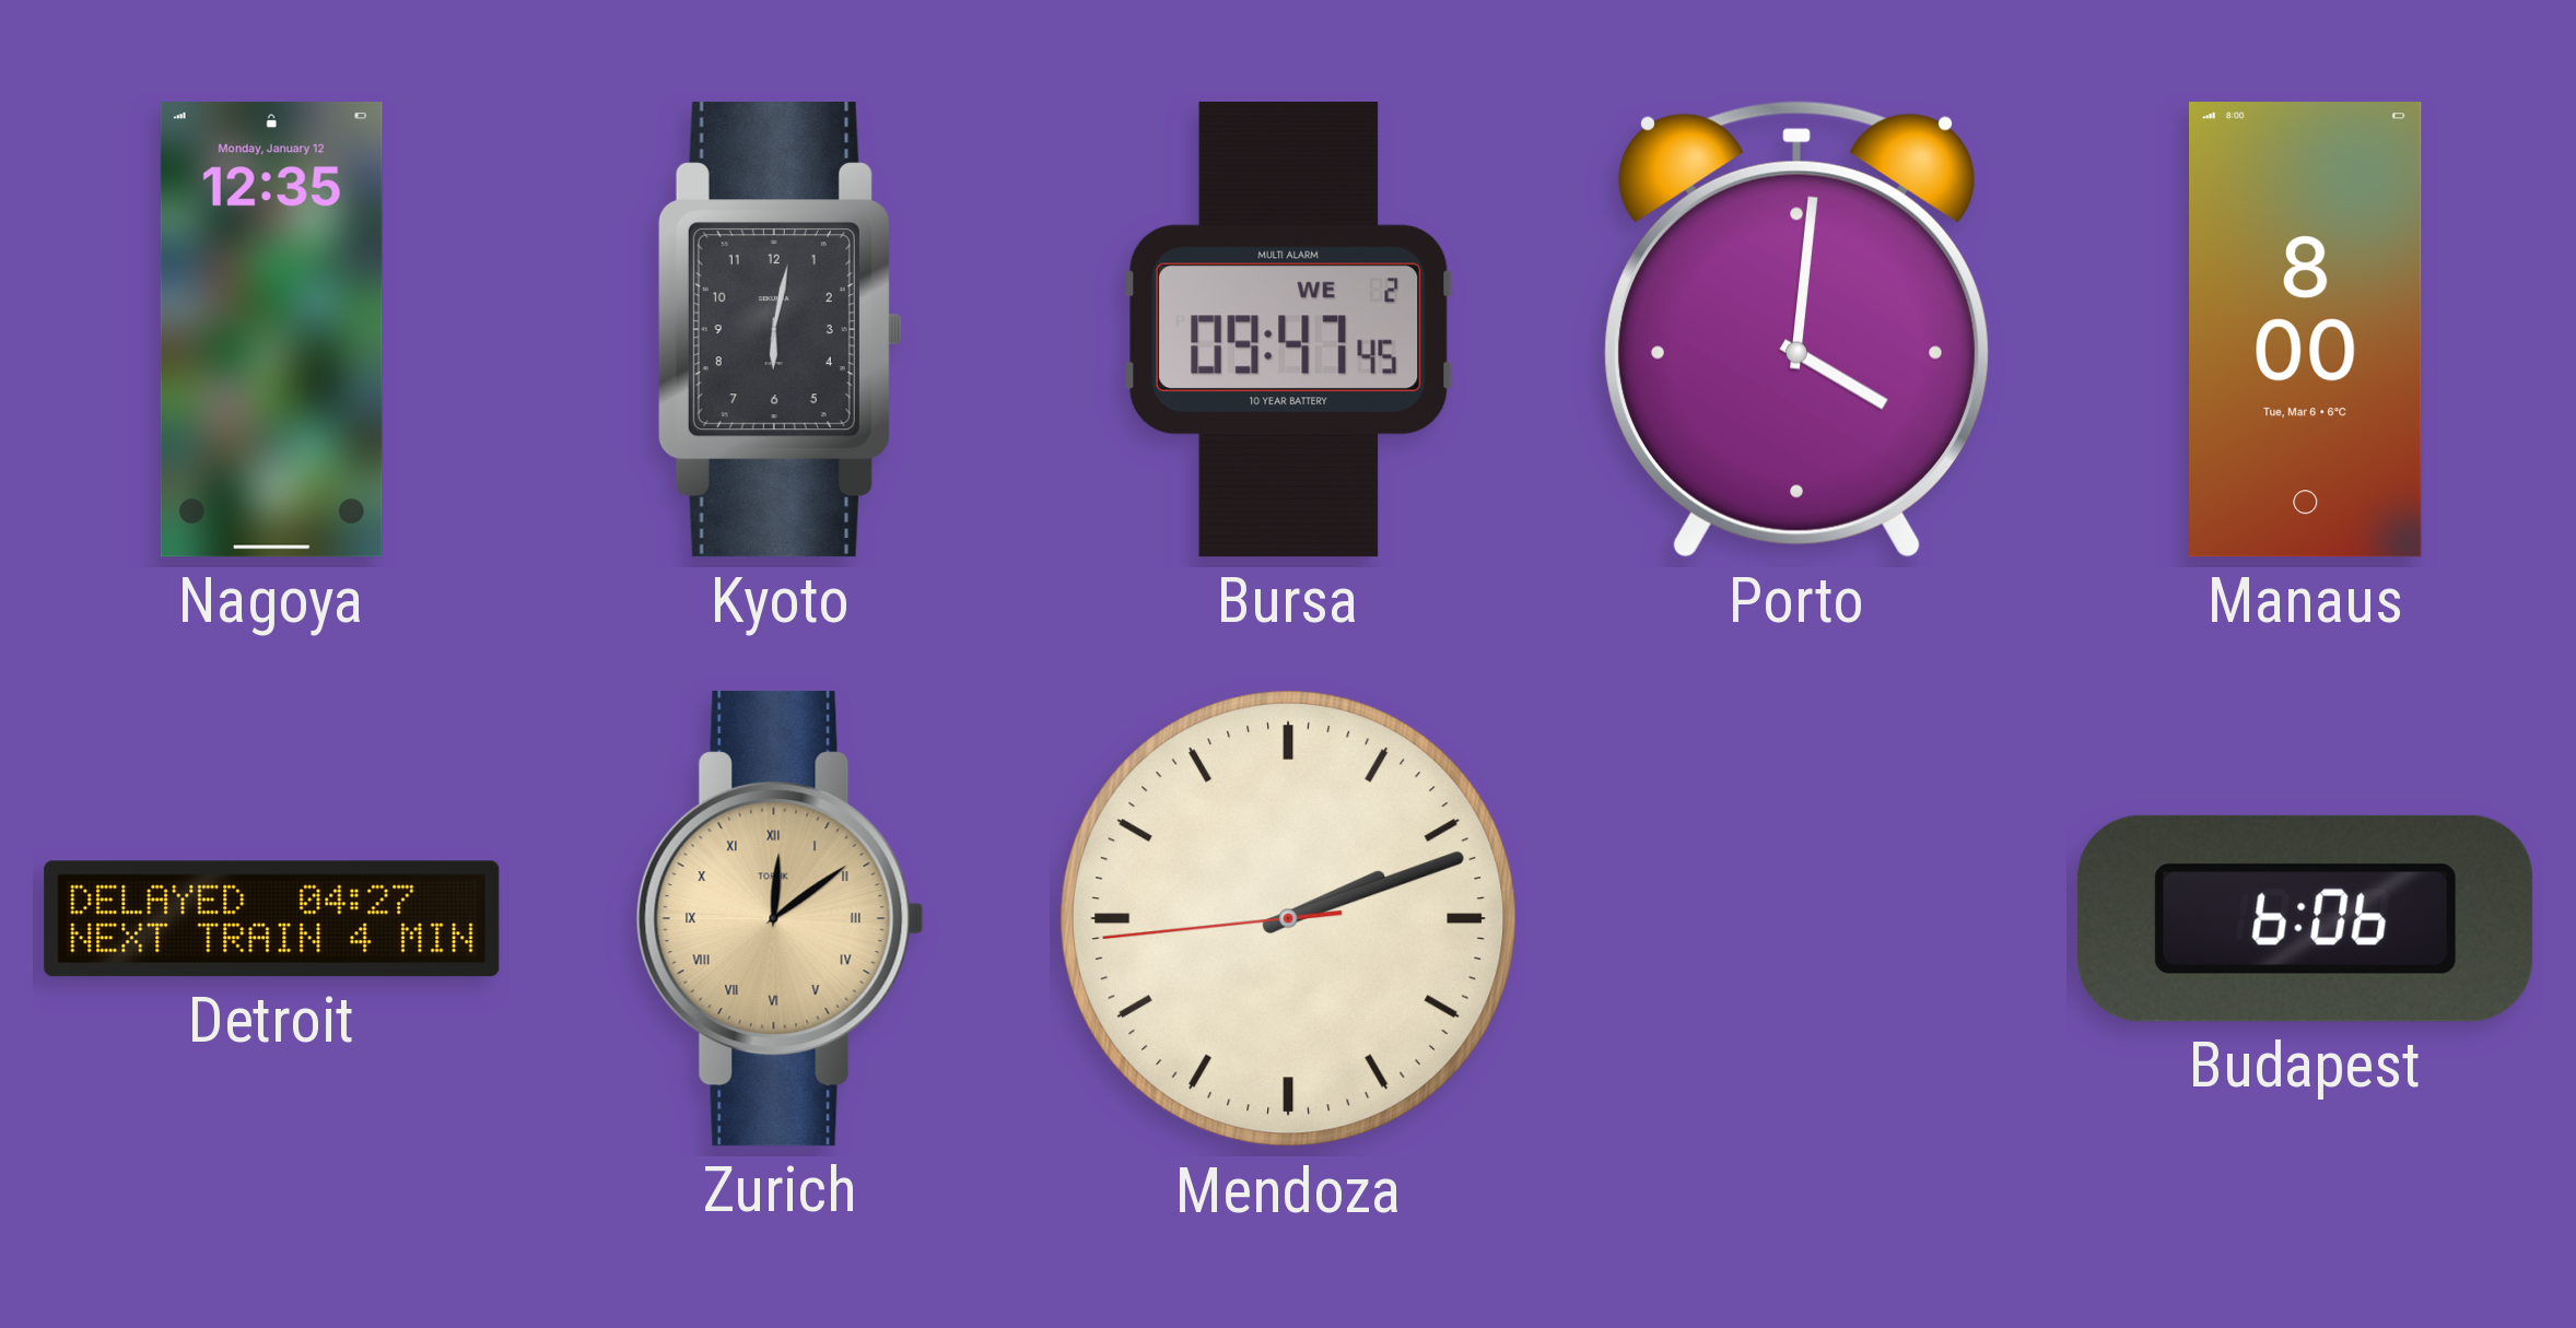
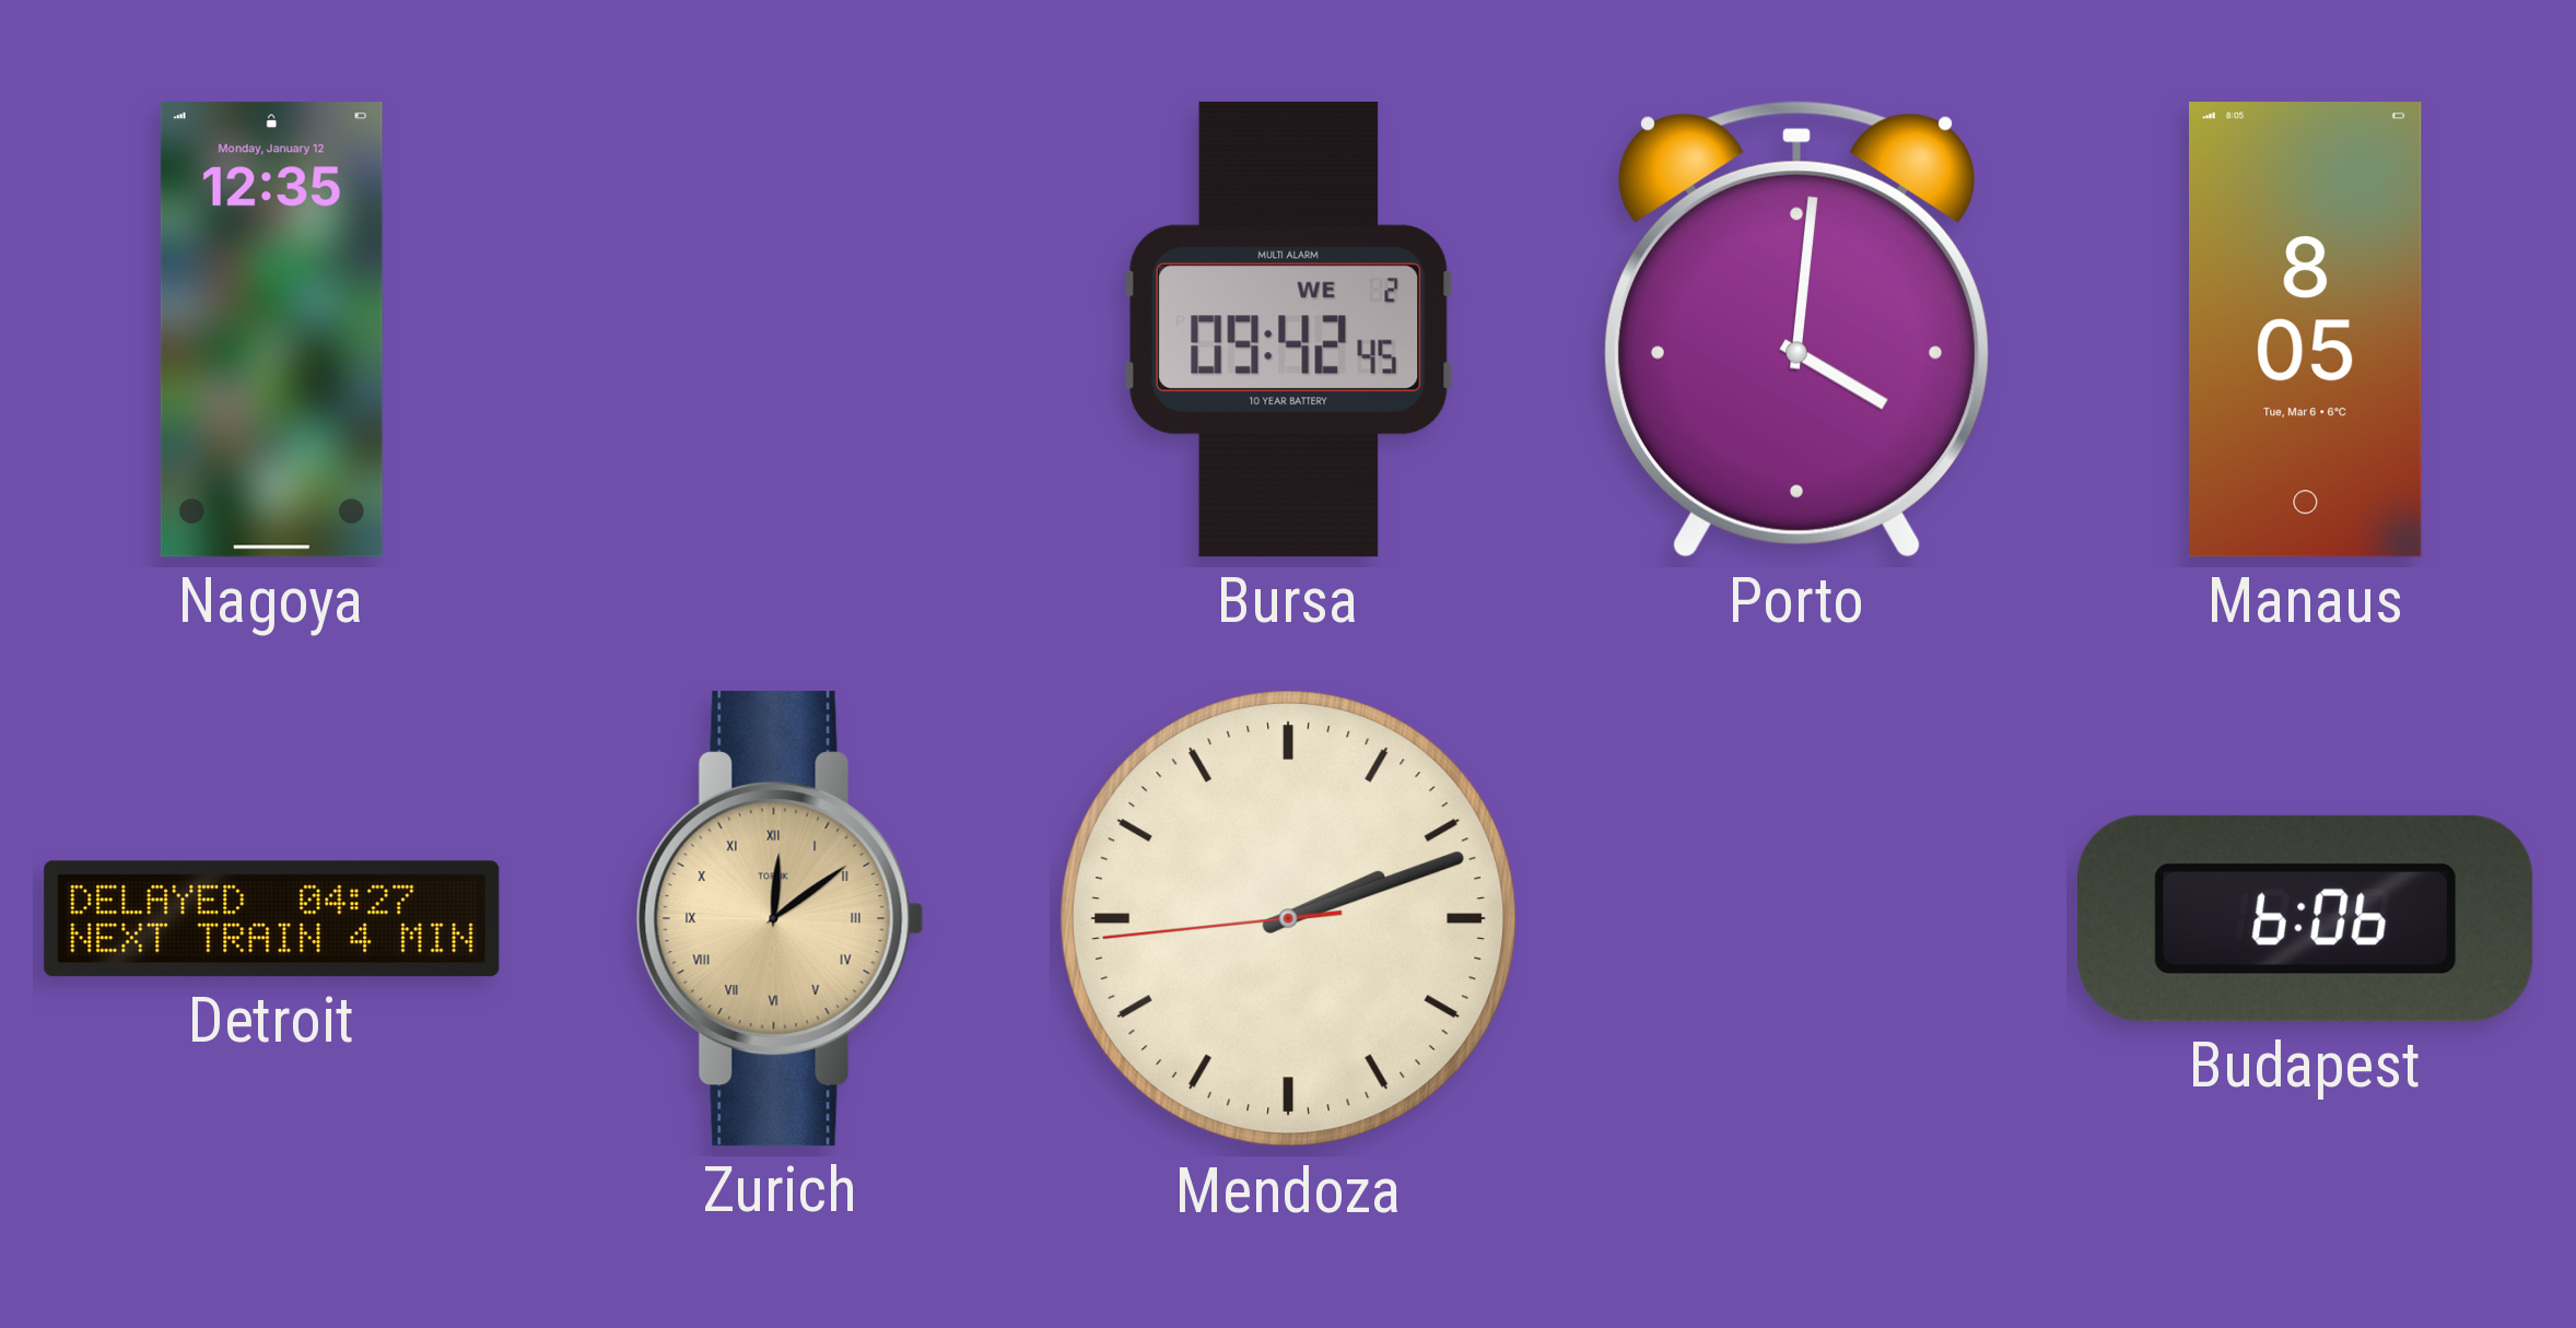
Kyoto: 6:02 -> none
Bursa: 09:47 -> 09:42
Manaus: 8:00 -> 8:05
